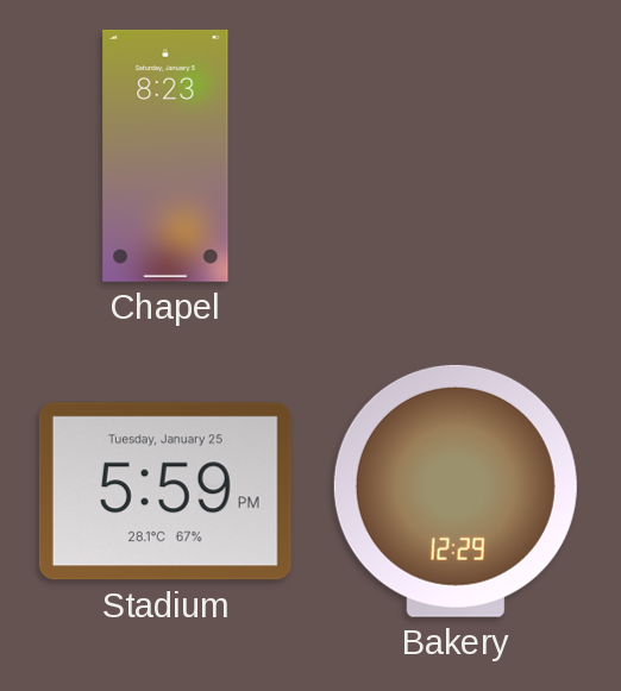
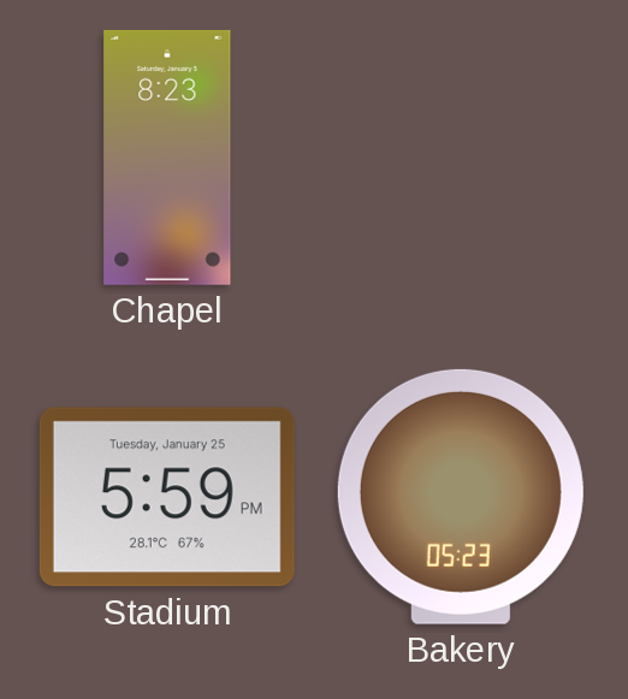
Bakery: 12:29 -> 05:23
